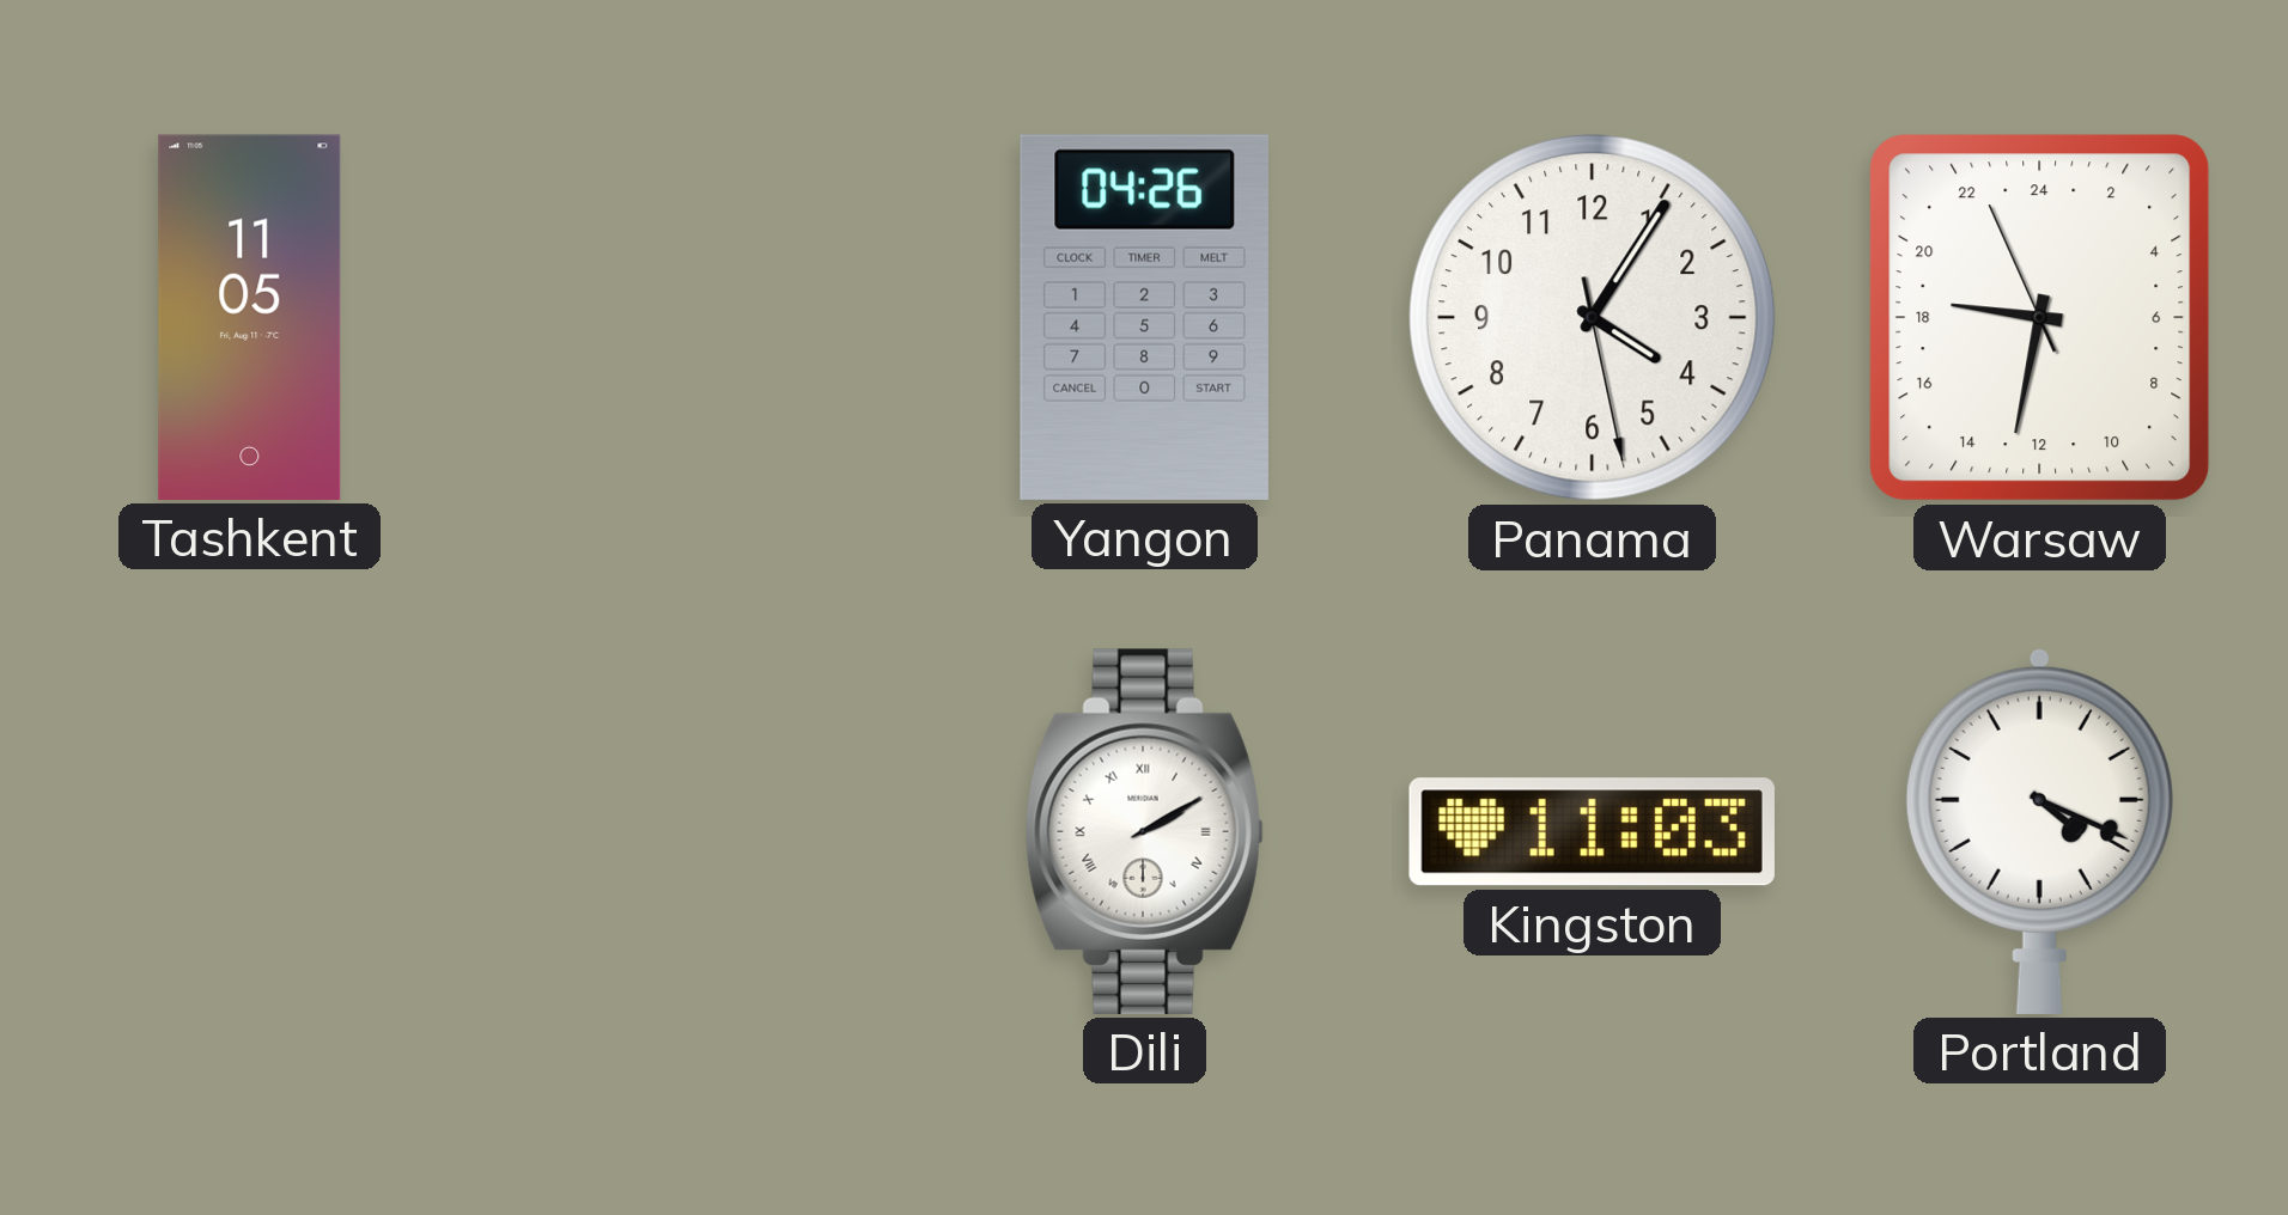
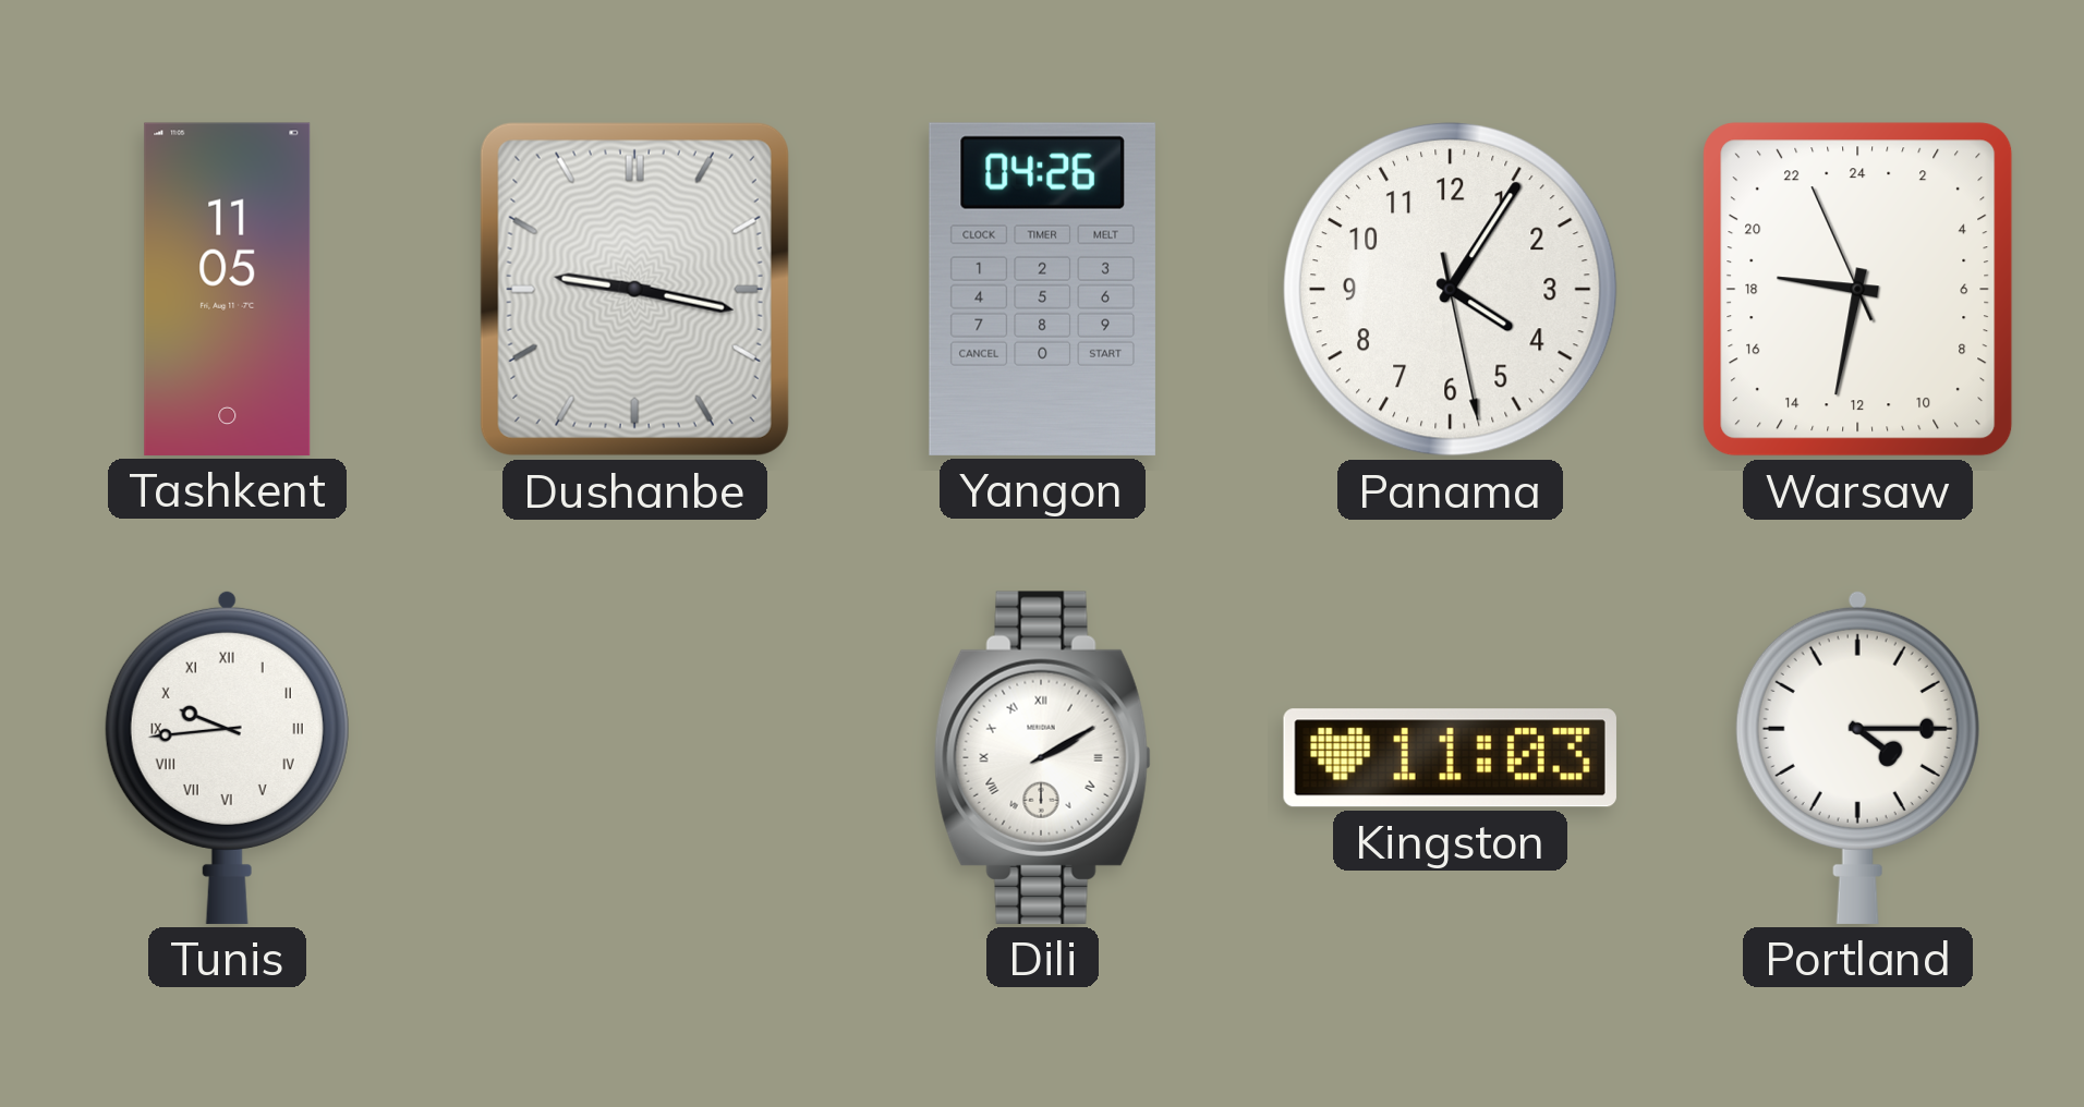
Dushanbe: none -> 9:17
Tunis: none -> 9:44
Portland: 4:19 -> 4:15
